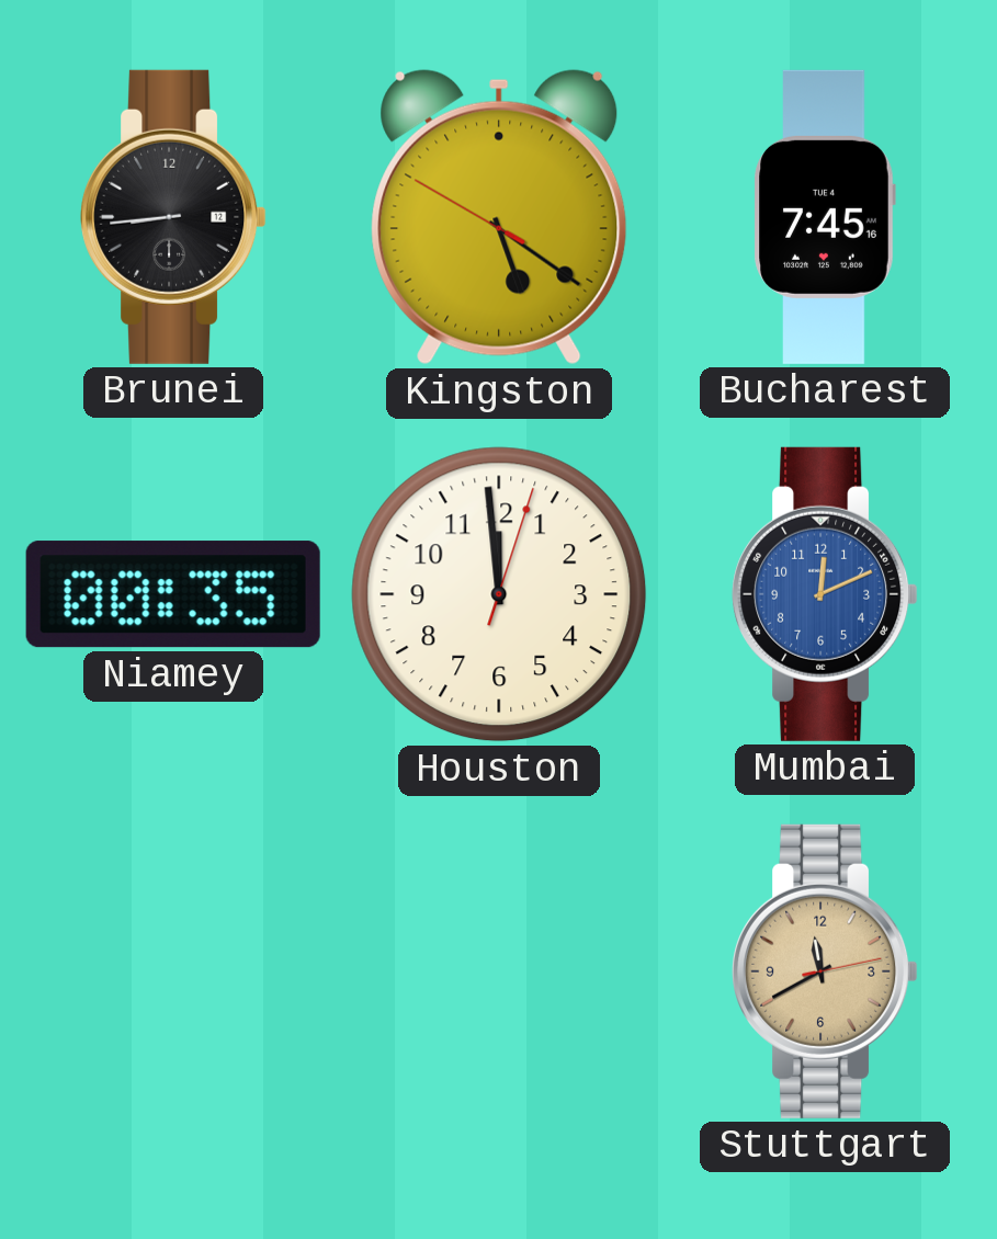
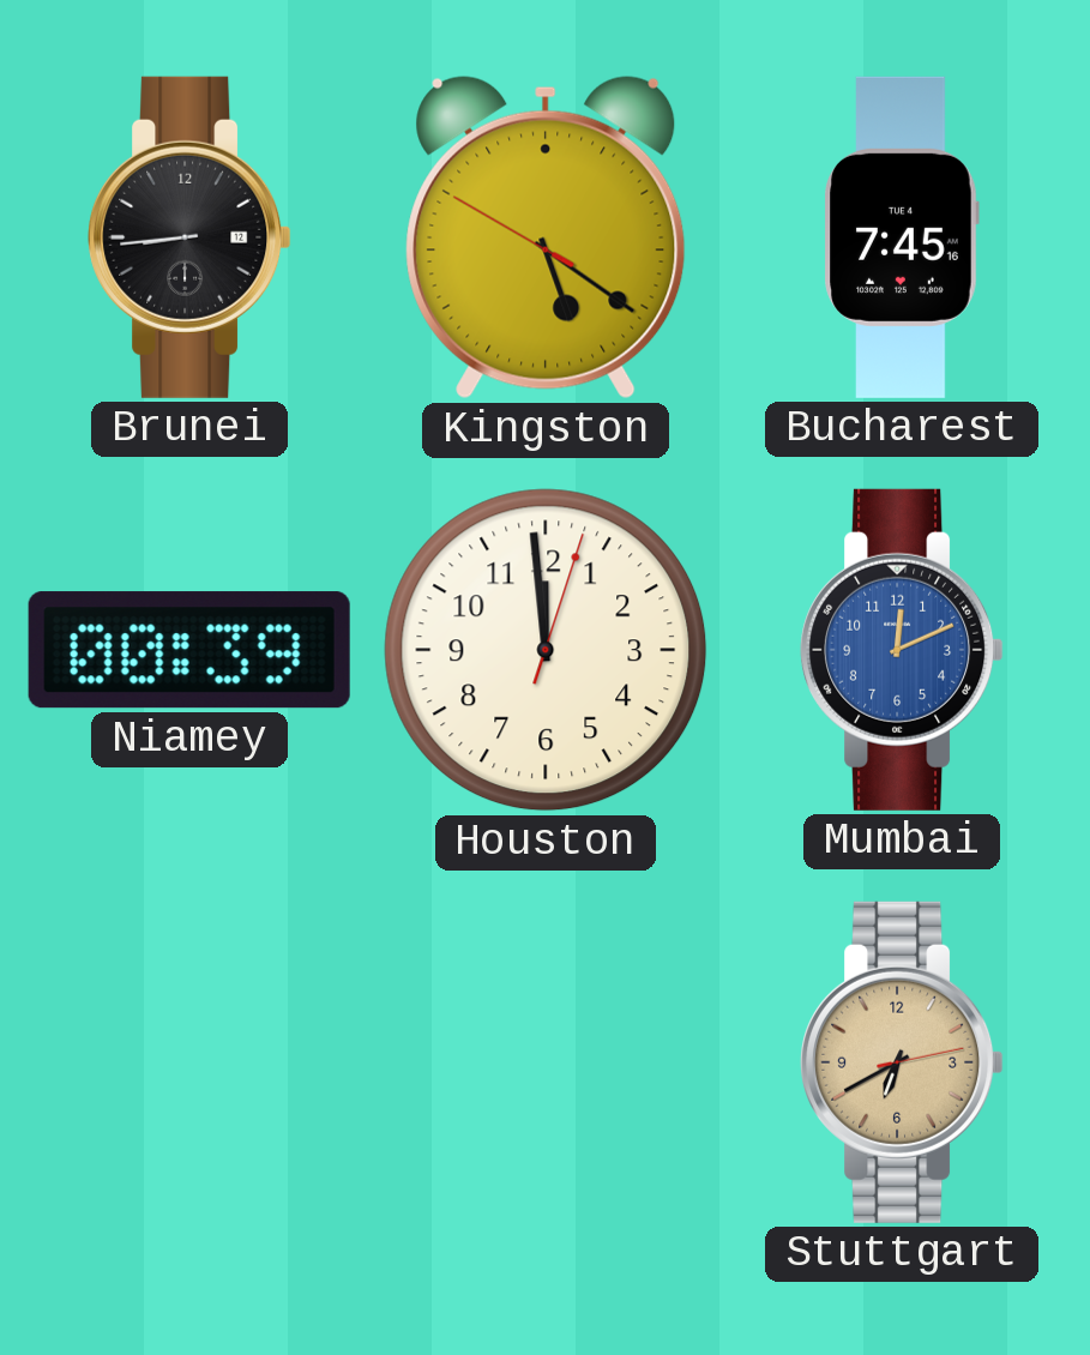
Niamey: 00:35 -> 00:39
Stuttgart: 11:40 -> 6:40
